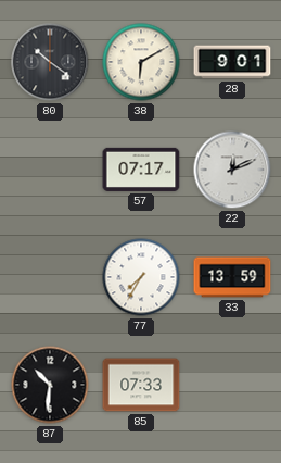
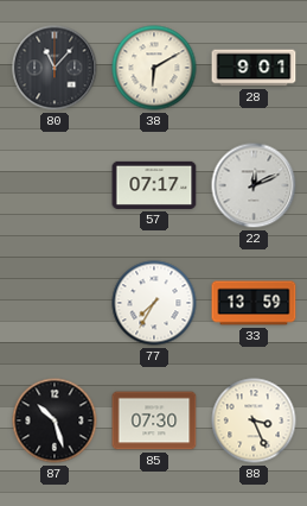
80: 10:21 -> 11:07
87: 10:31 -> 10:27
85: 07:33 -> 07:30
88: none -> 3:26
